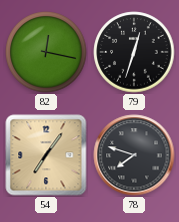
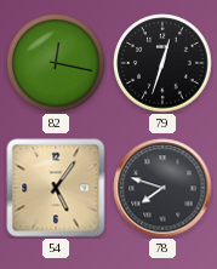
54: 7:06 -> 5:06
